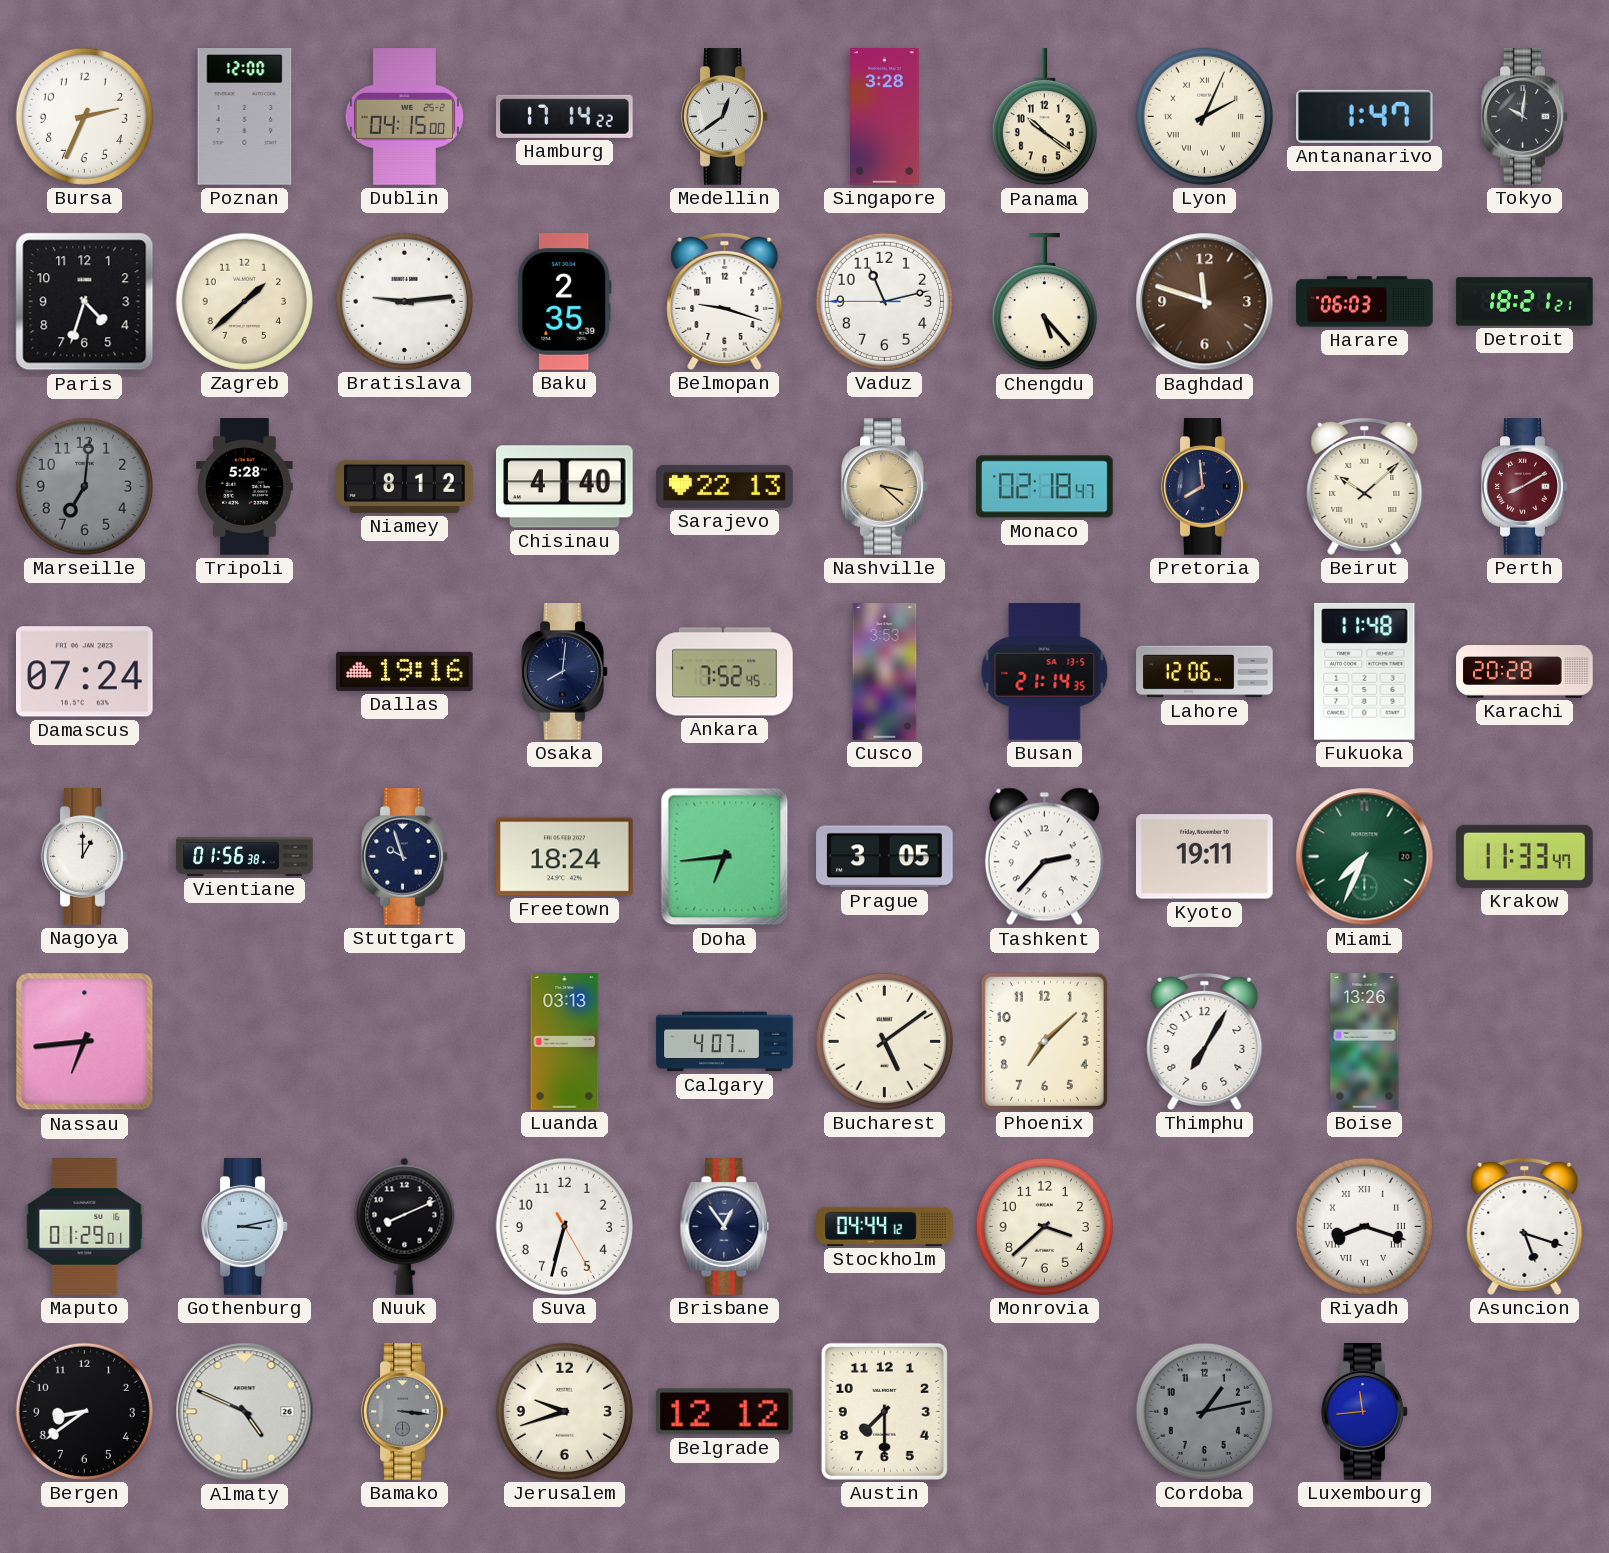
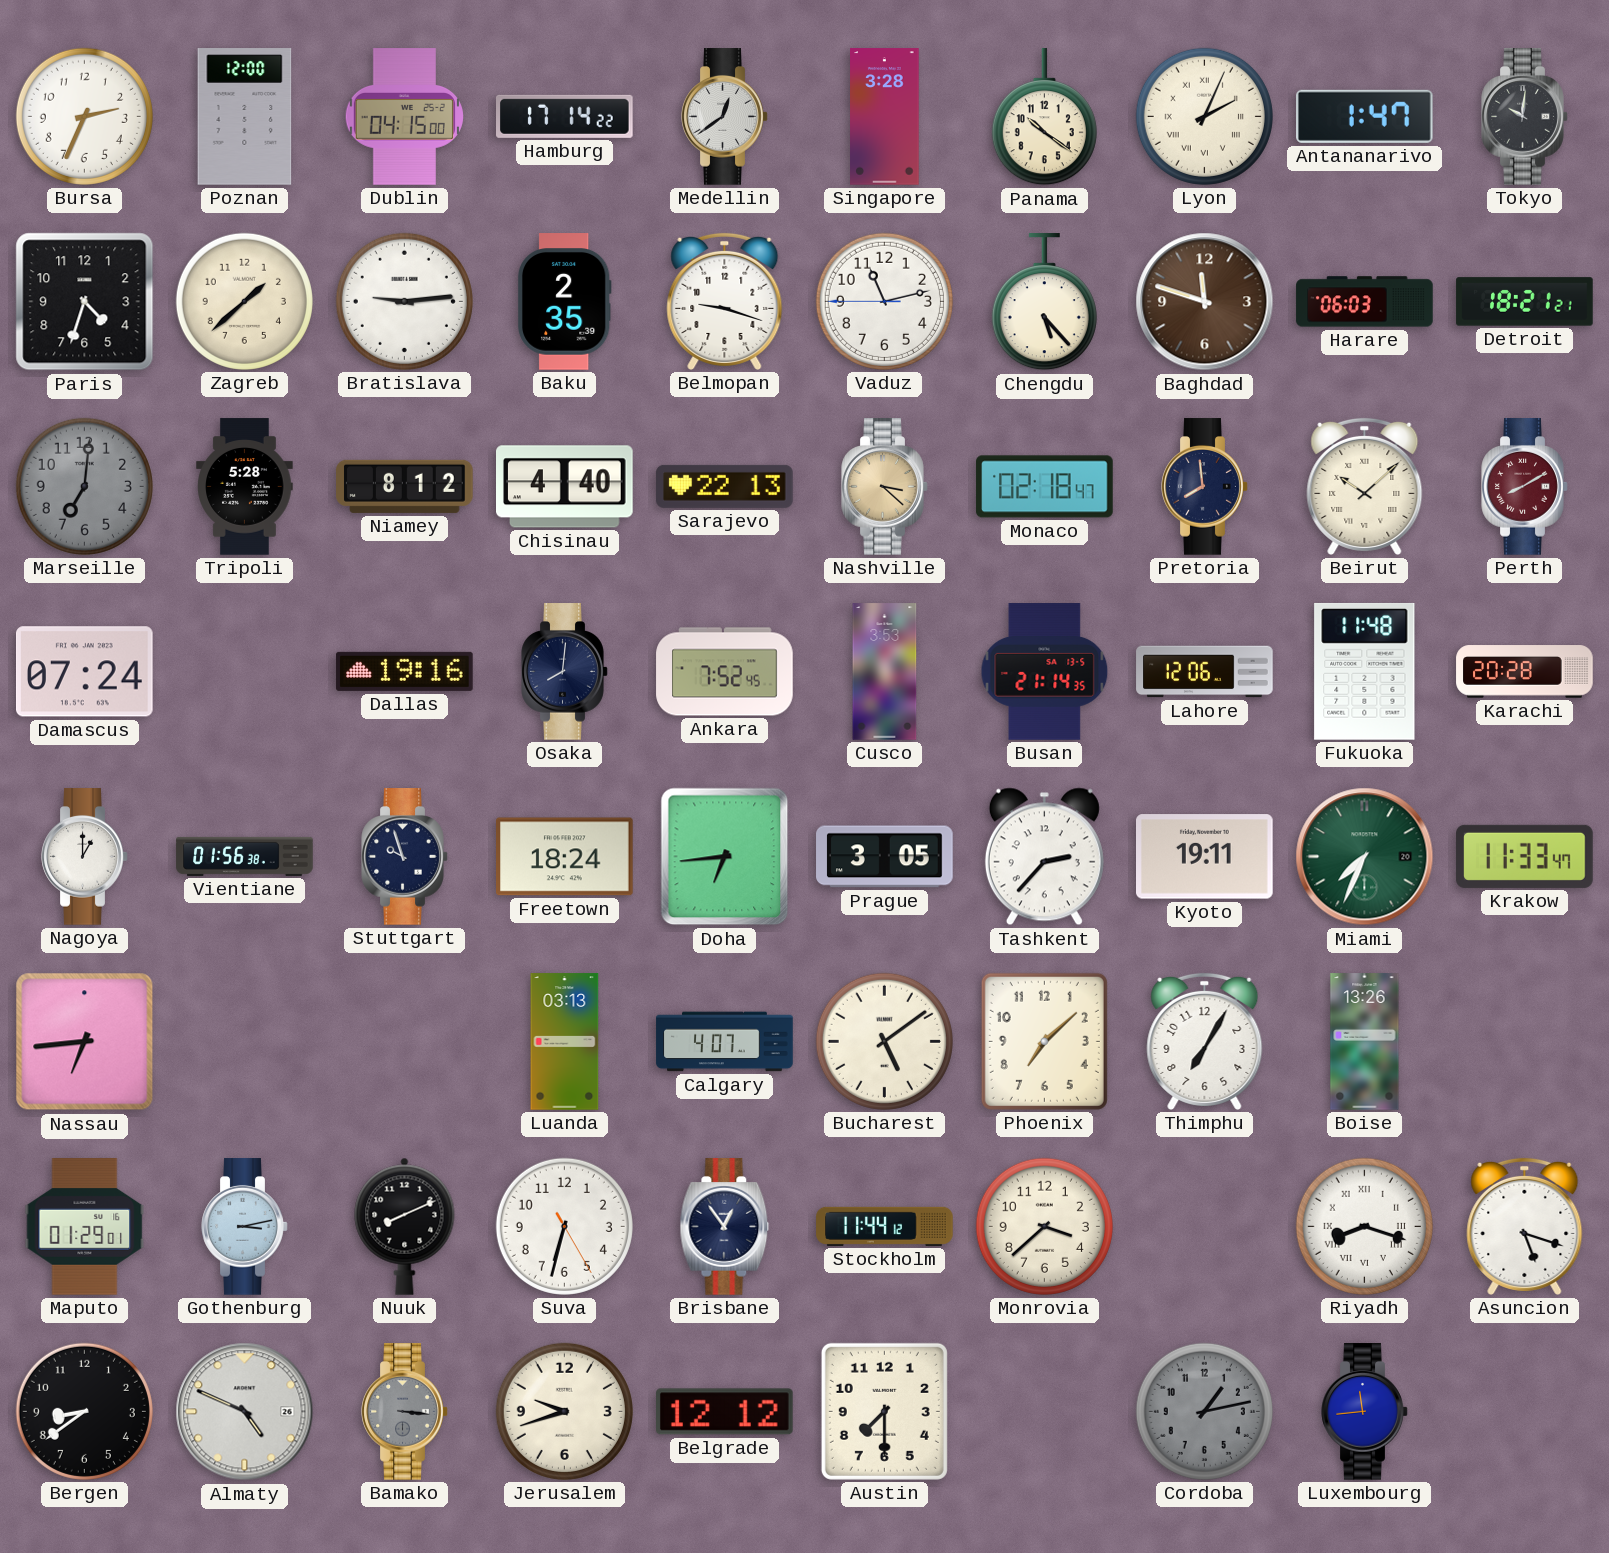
Stockholm: 04:44 -> 11:44
